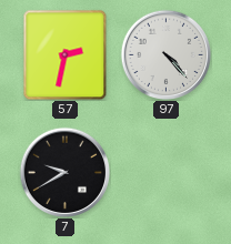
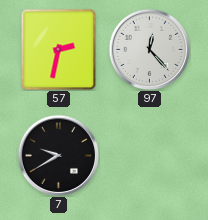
97: 4:23 -> 12:23
